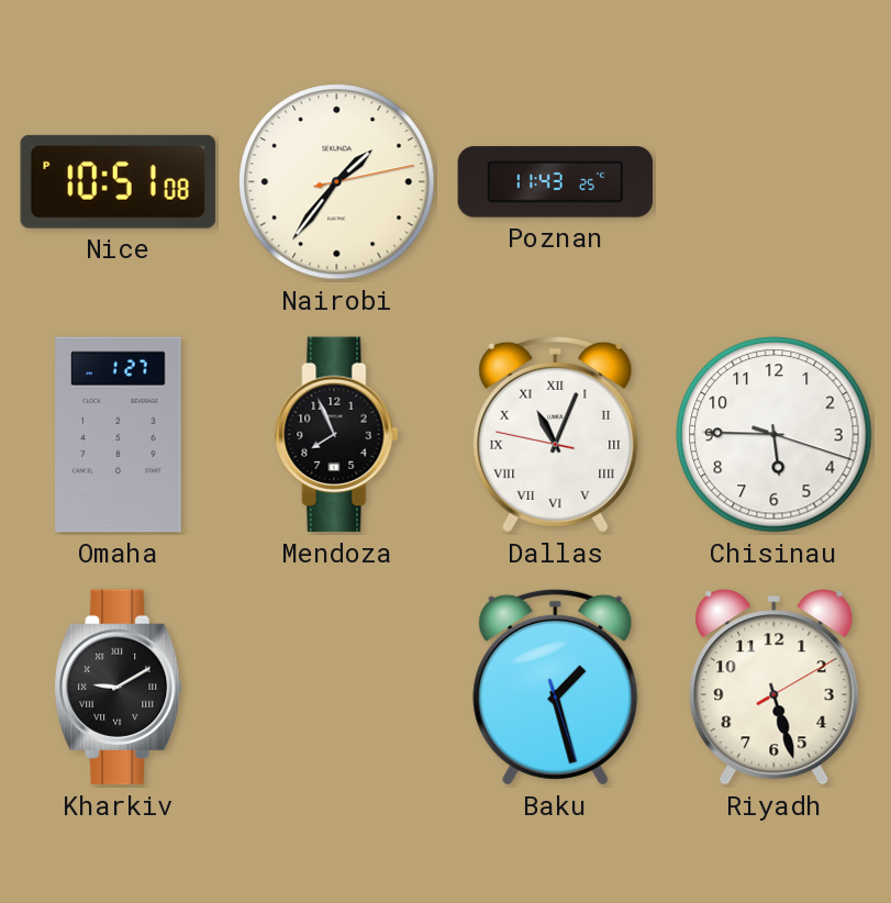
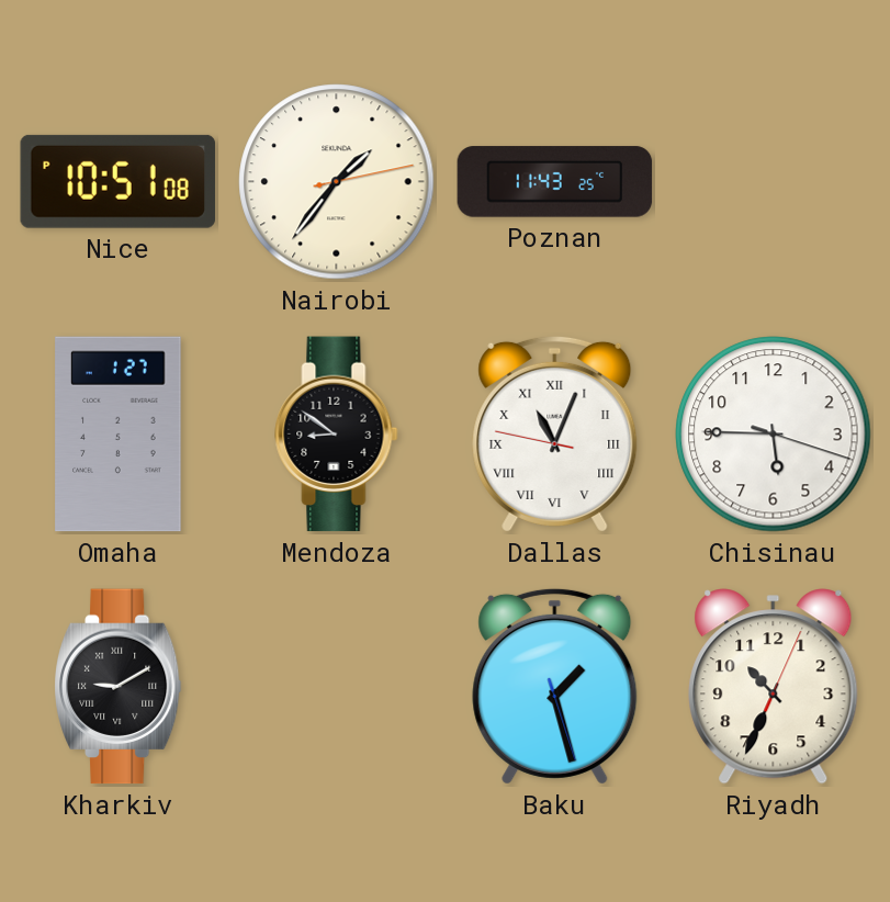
Mendoza: 7:56 -> 8:51
Riyadh: 5:27 -> 10:34
